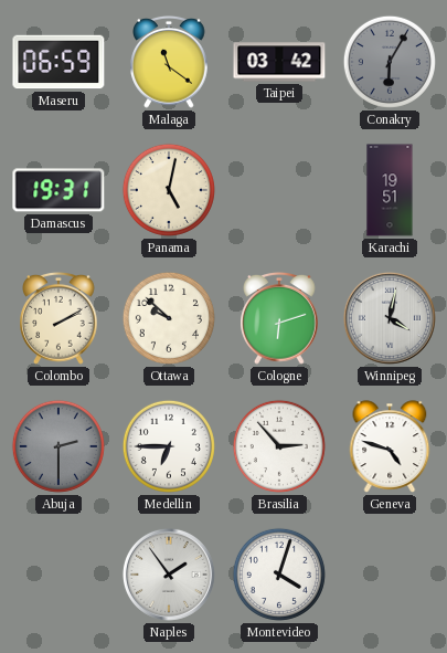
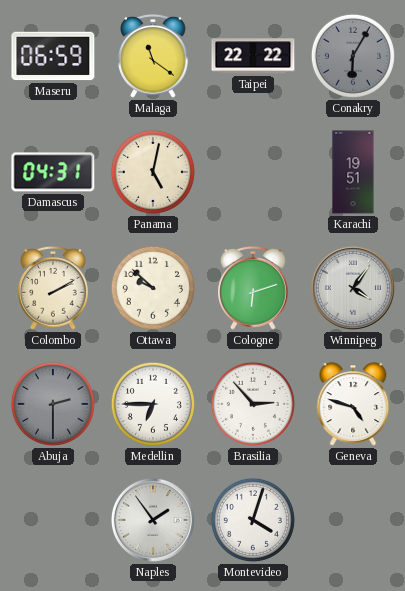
Taipei: 03:42 -> 22:22
Damascus: 19:31 -> 04:31
Winnipeg: 4:02 -> 4:06
